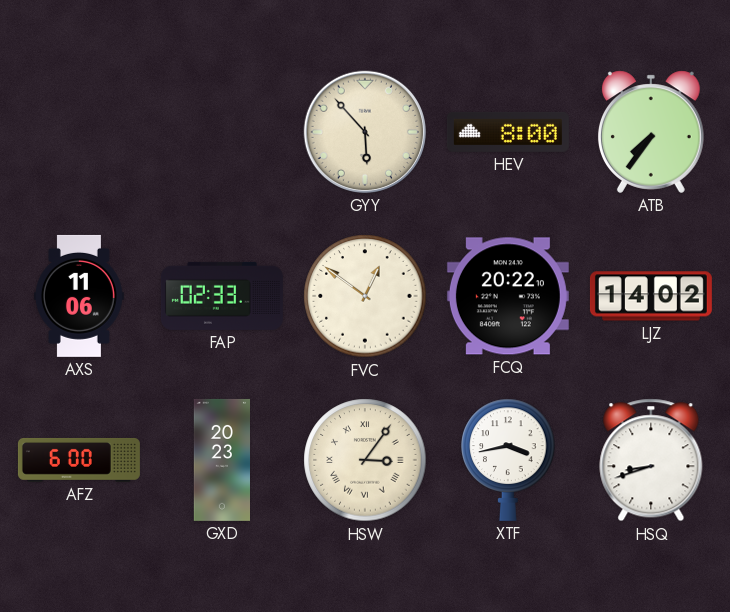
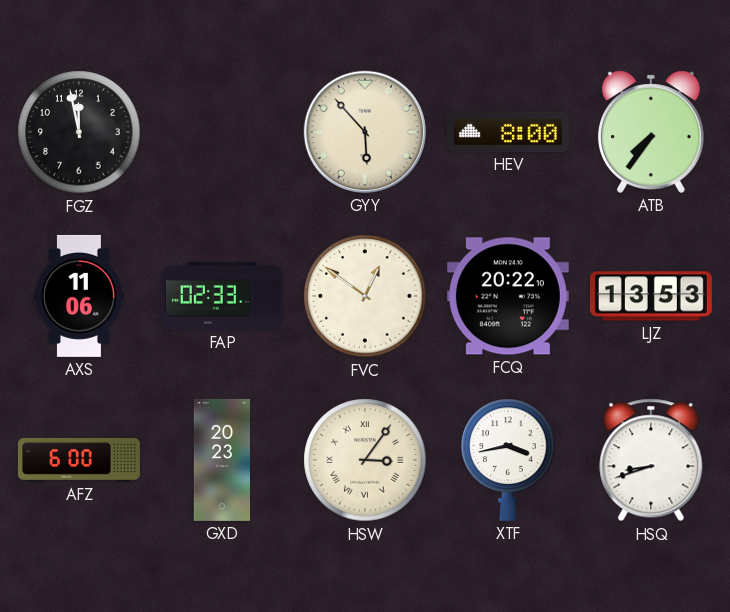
FGZ: none -> 11:58
LJZ: 14:02 -> 13:53
